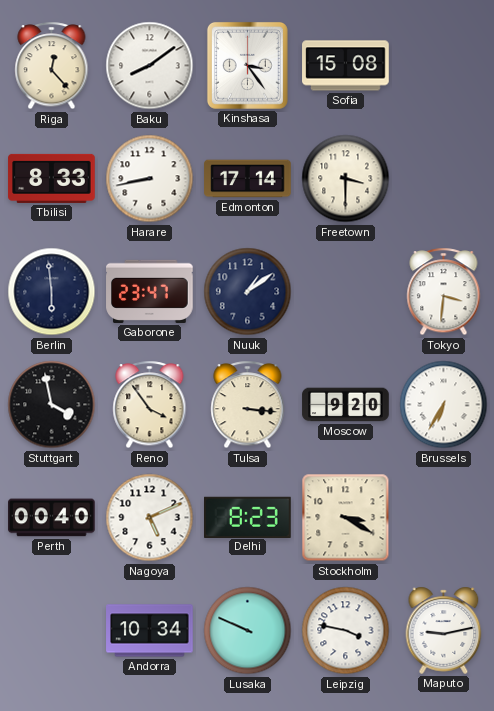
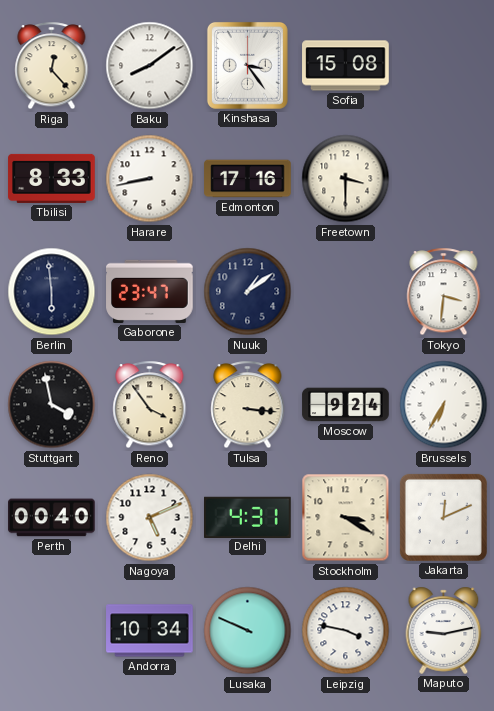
Edmonton: 17:14 -> 17:16
Moscow: 9:20 -> 9:24
Delhi: 8:23 -> 4:31
Jakarta: none -> 12:11
